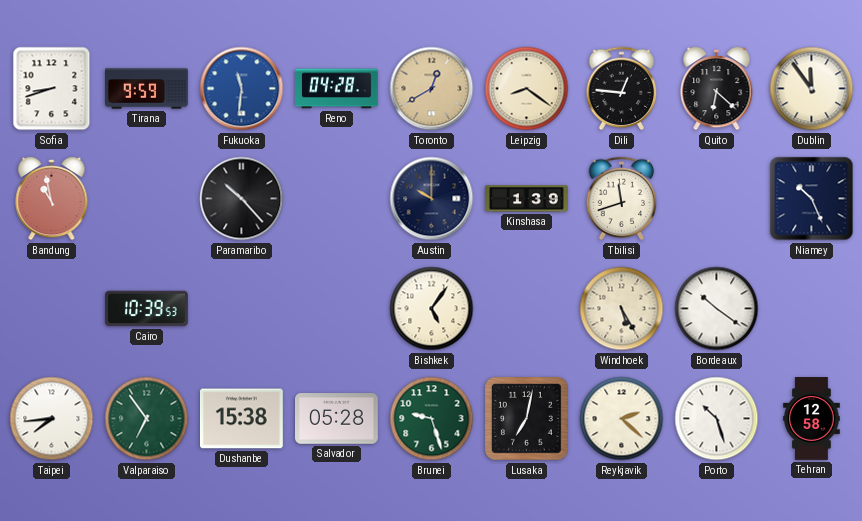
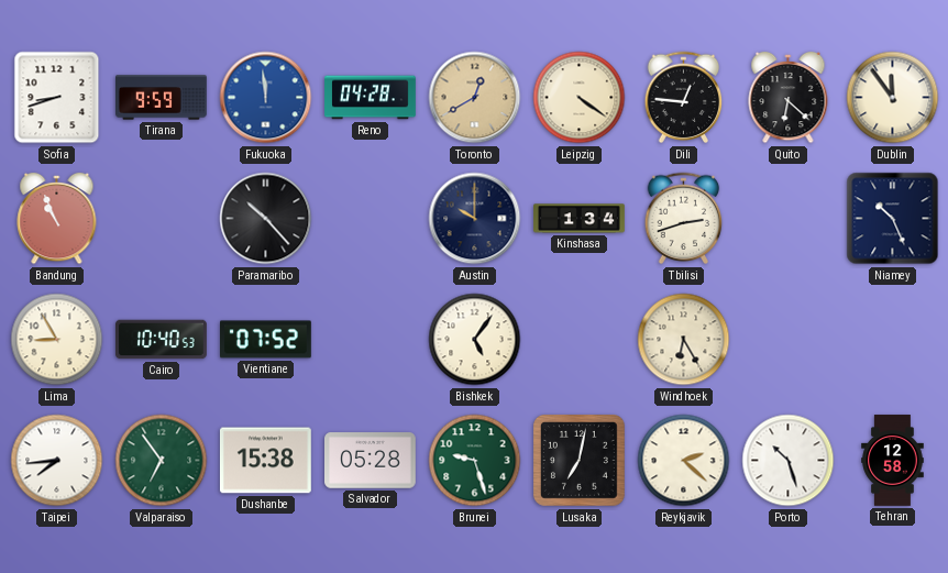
Fukuoka: 11:31 -> 11:59
Leipzig: 8:21 -> 4:21
Bandung: 10:58 -> 10:56
Kinshasa: 1:39 -> 1:34
Tbilisi: 11:42 -> 2:42
Lima: none -> 8:55
Cairo: 10:39 -> 10:40
Vientiane: none -> 07:52
Windhoek: 5:25 -> 6:25
Bordeaux: 10:21 -> none
